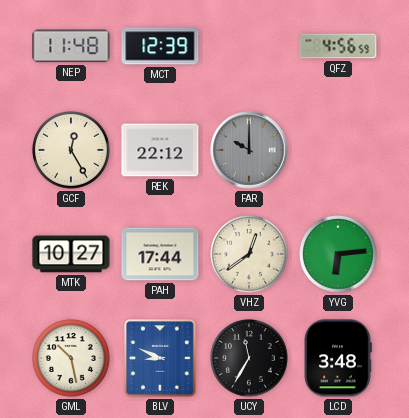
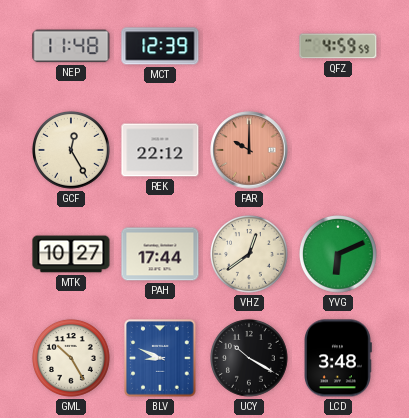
QFZ: 4:56 -> 4:59
FAR dial: grey -> salmon
YVG: 6:14 -> 6:11
GML: 10:28 -> 10:25
UCY: 11:35 -> 10:20
